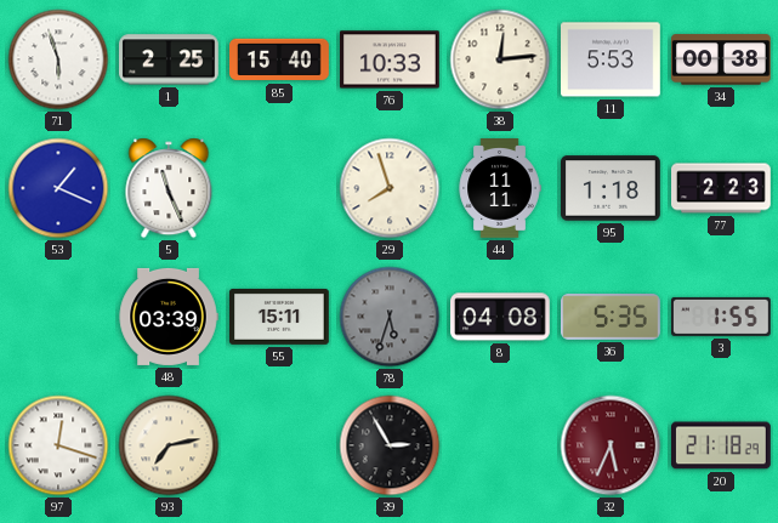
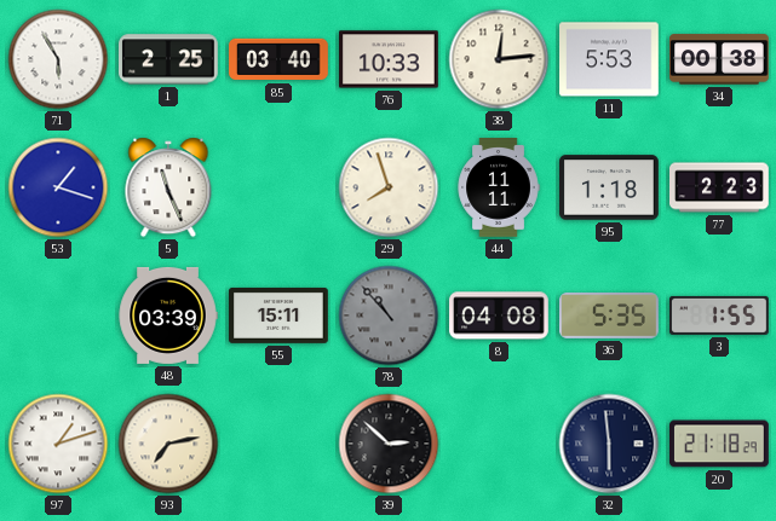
71: 5:57 -> 5:55
85: 15:40 -> 03:40
53: 1:19 -> 1:18
78: 5:33 -> 10:53
97: 12:18 -> 1:12
39: 2:55 -> 2:52
32: 5:34 -> 5:59
32 dial: burgundy -> navy
